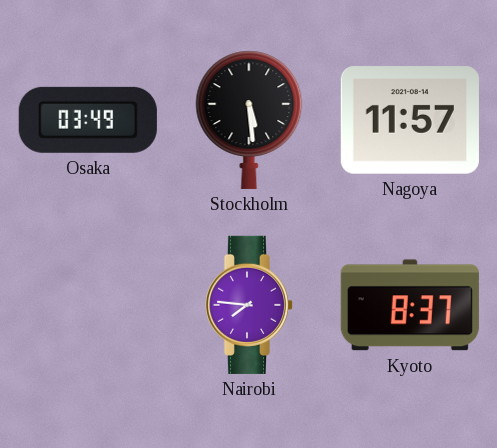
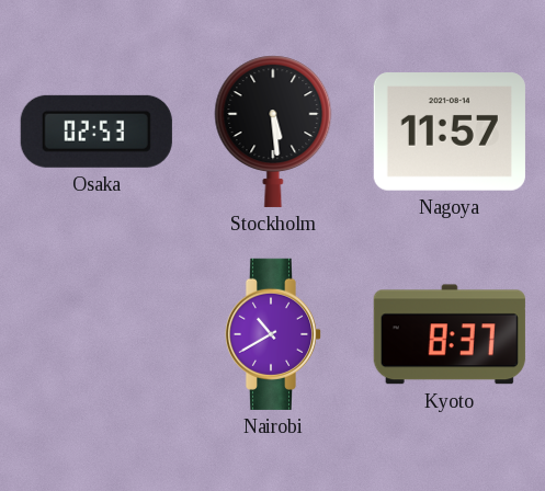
Osaka: 03:49 -> 02:53
Nairobi: 7:46 -> 10:40
